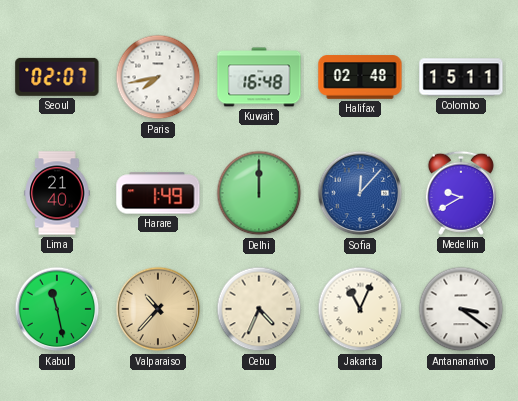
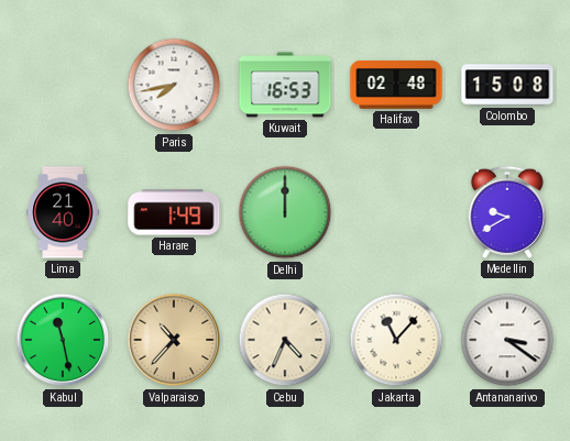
Seoul: 02:07 -> none
Kuwait: 16:48 -> 16:53
Colombo: 15:11 -> 15:08
Sofia: 12:07 -> none
Jakarta: 11:04 -> 11:07
